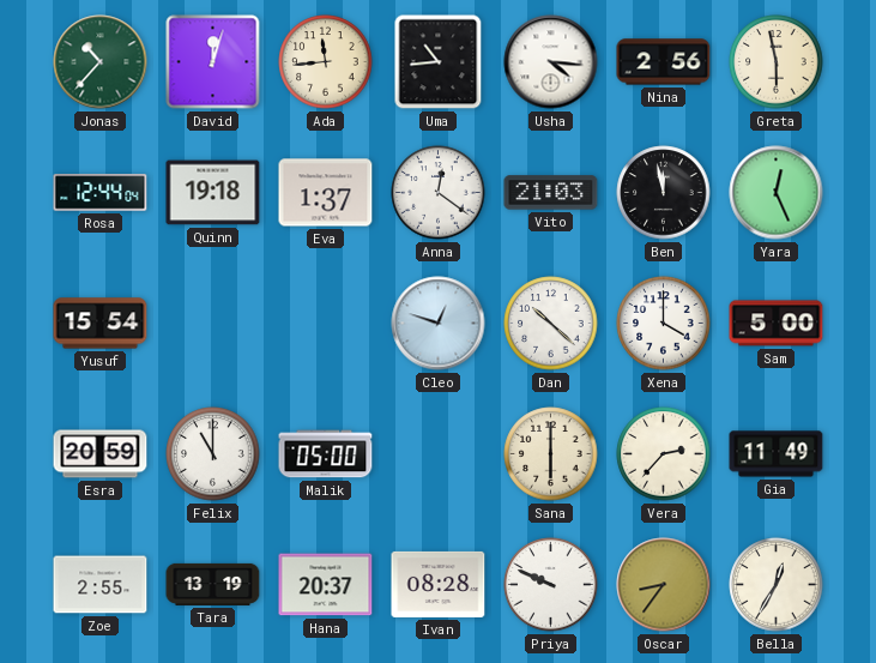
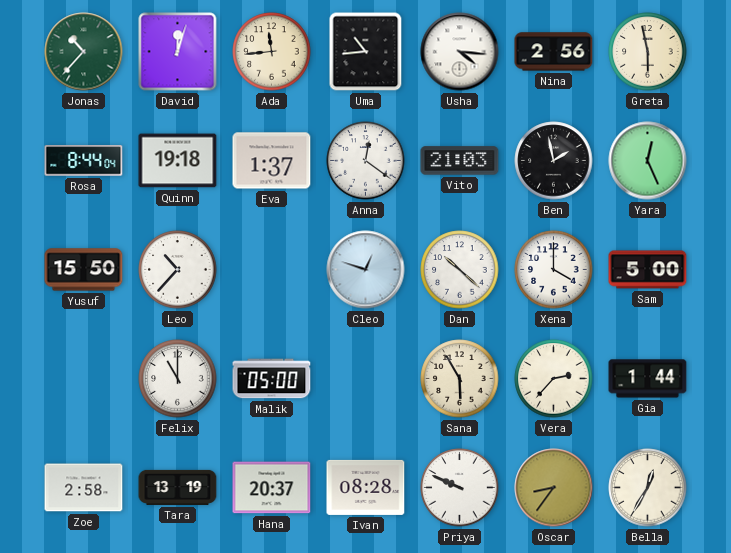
Rosa: 12:44 -> 8:44
Ben: 11:58 -> 1:58
Yusuf: 15:54 -> 15:50
Leo: none -> 10:37
Esra: 20:59 -> none
Sana: 6:00 -> 5:55
Gia: 11:49 -> 1:44
Zoe: 2:55 -> 2:58
